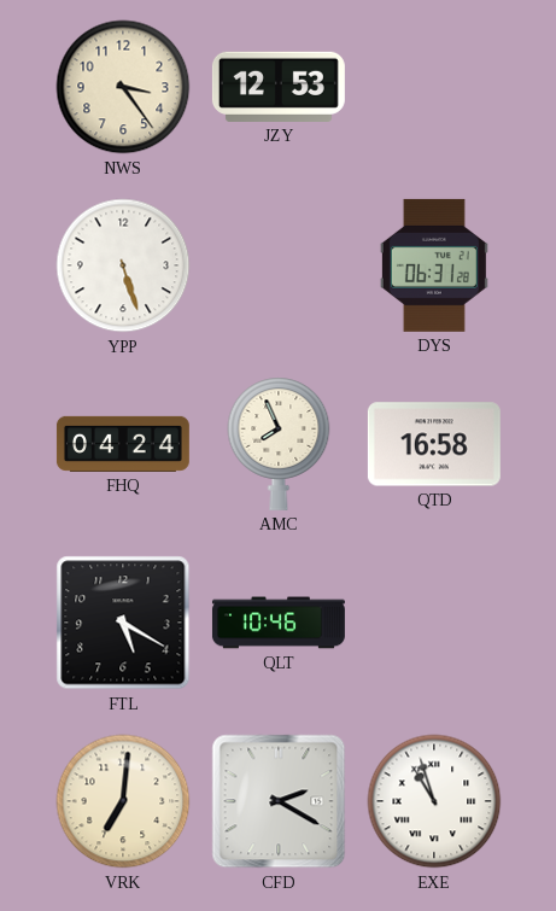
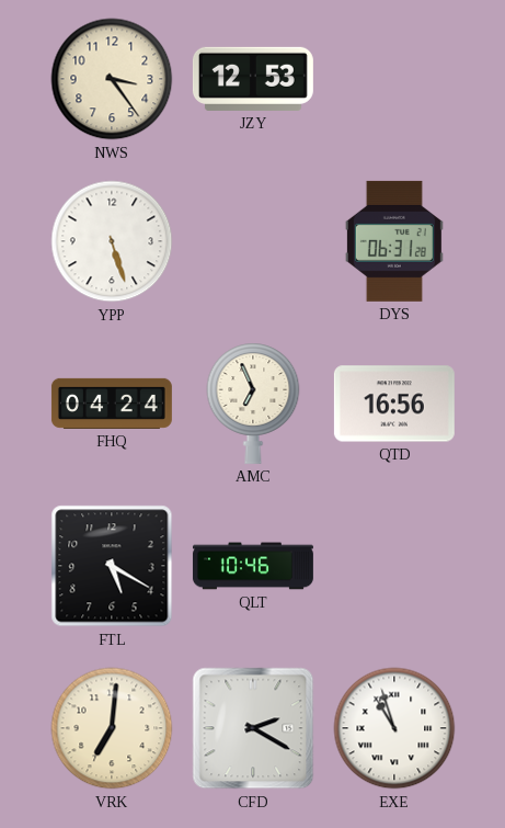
AMC: 7:56 -> 6:56
QTD: 16:58 -> 16:56
